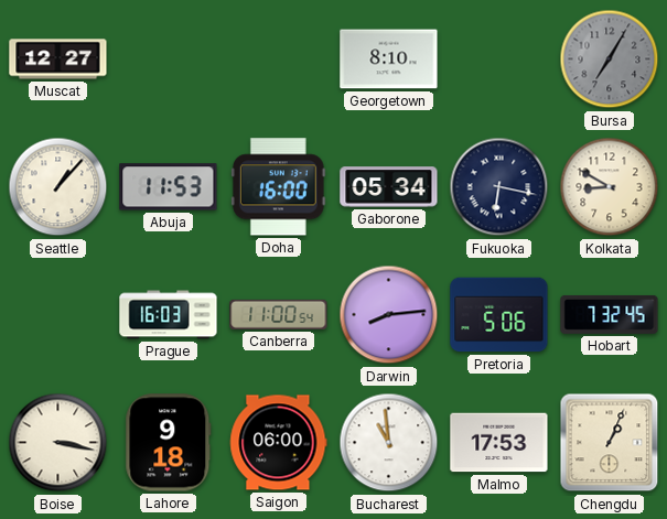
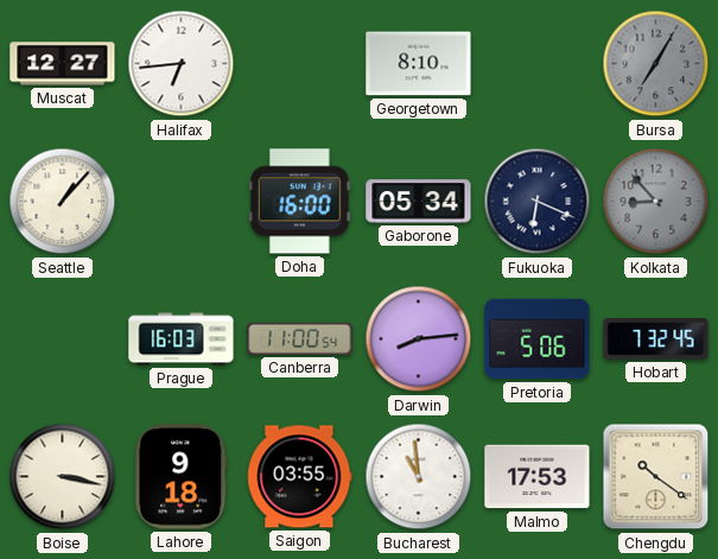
Halifax: none -> 6:44
Abuja: 11:53 -> none
Fukuoka: 6:17 -> 6:19
Kolkata: 8:50 -> 8:53
Kolkata dial: cream -> grey
Saigon: 06:00 -> 03:55
Chengdu: 1:04 -> 10:21
